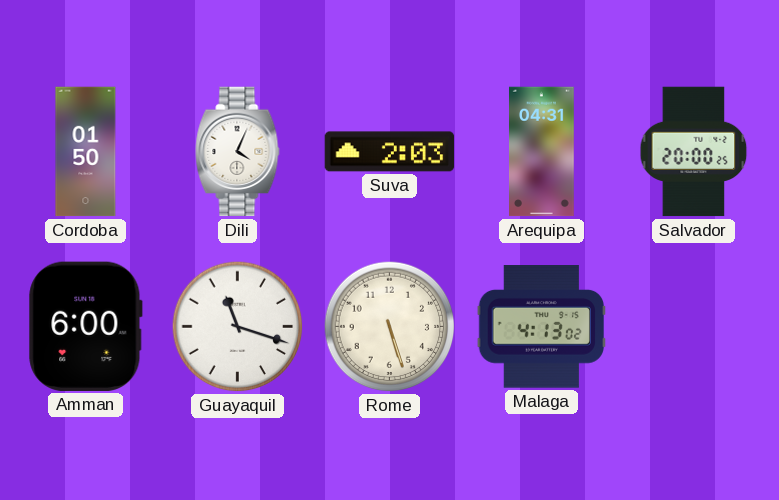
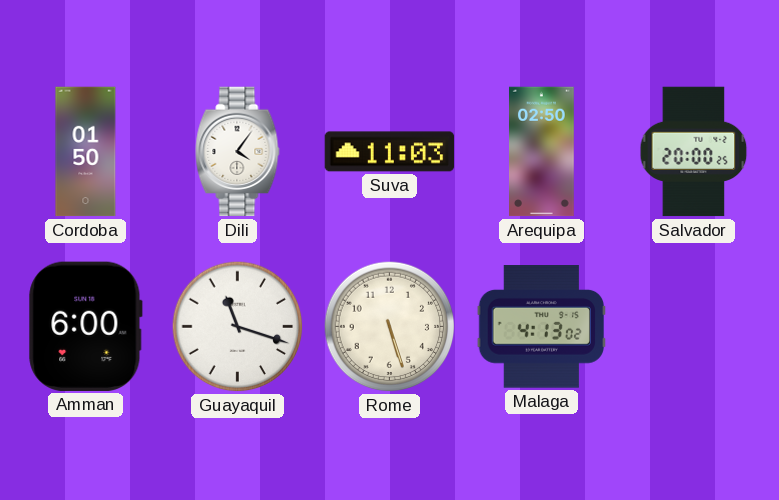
Dili: 4:04 -> 4:06
Suva: 2:03 -> 11:03
Arequipa: 04:31 -> 02:50
